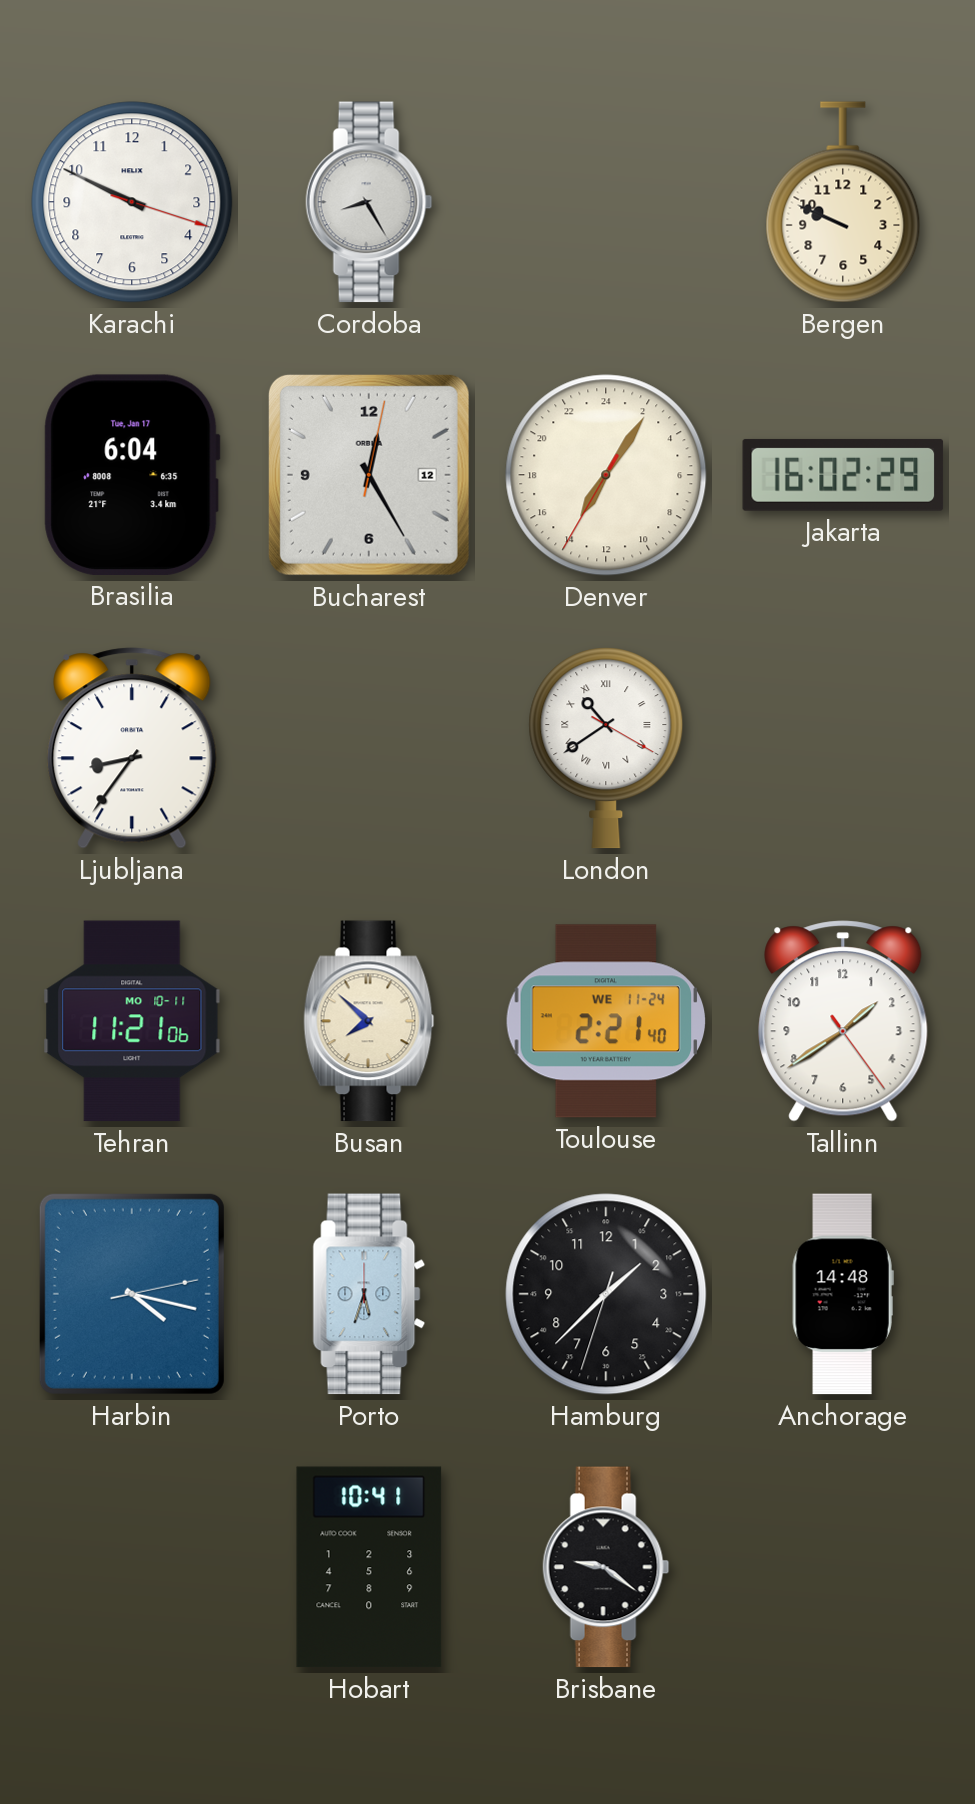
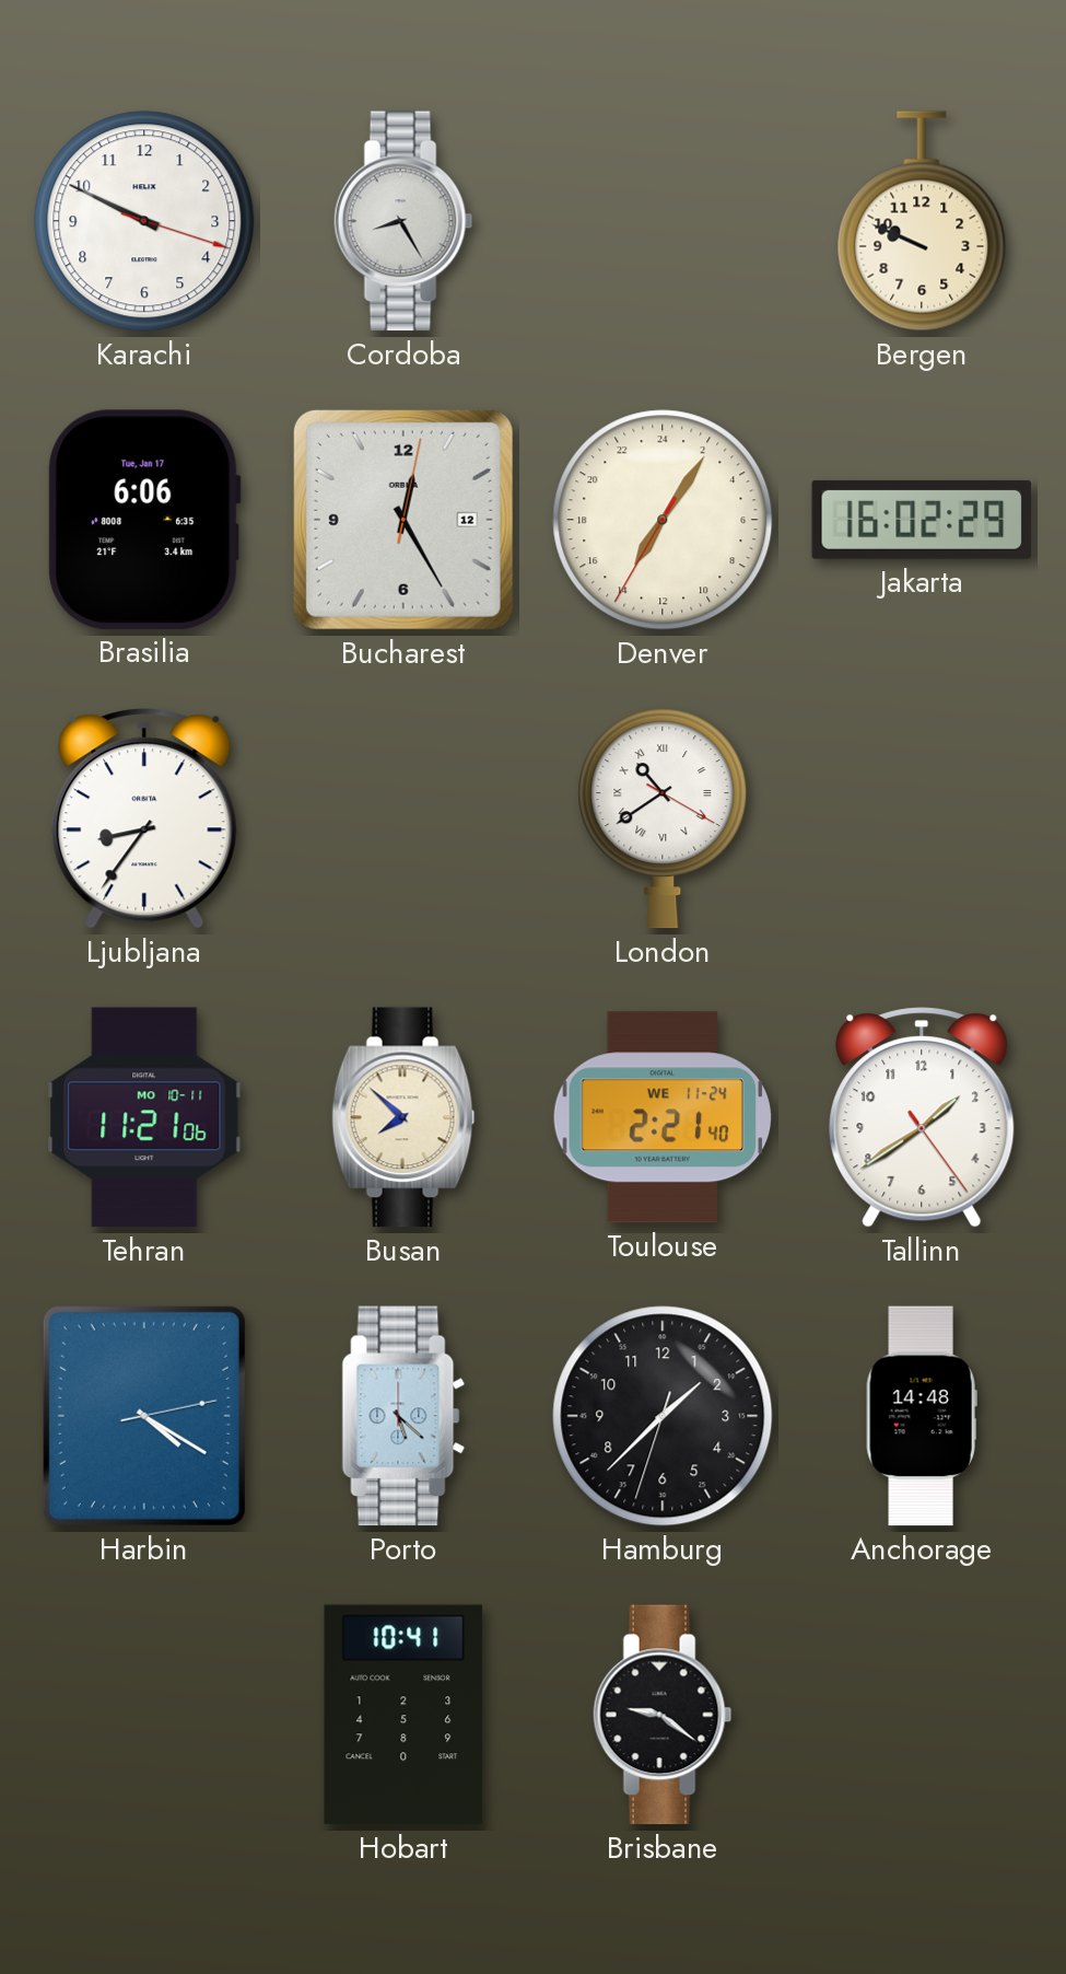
Brasilia: 6:04 -> 6:06
Harbin: 4:17 -> 4:20
Porto: 5:33 -> 5:22
